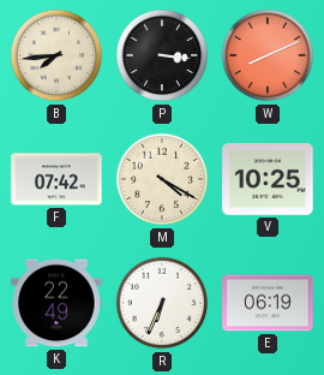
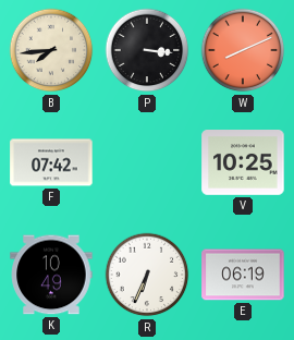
M: 4:20 -> none
K: 22:49 -> 10:49
